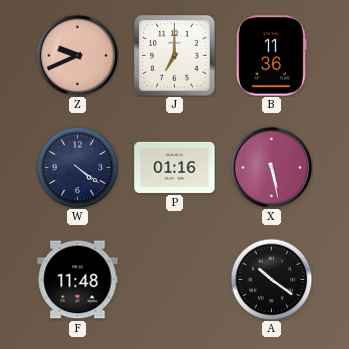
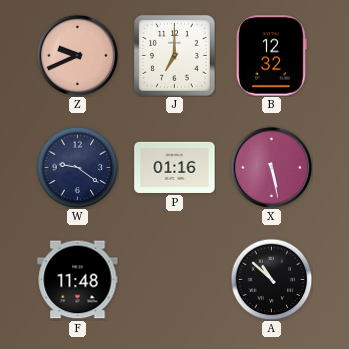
B: 11:36 -> 12:32
W: 4:21 -> 9:21
A: 10:21 -> 10:52
